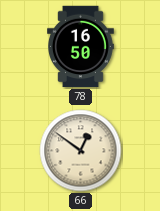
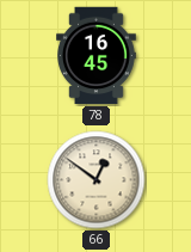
78: 16:50 -> 16:45
